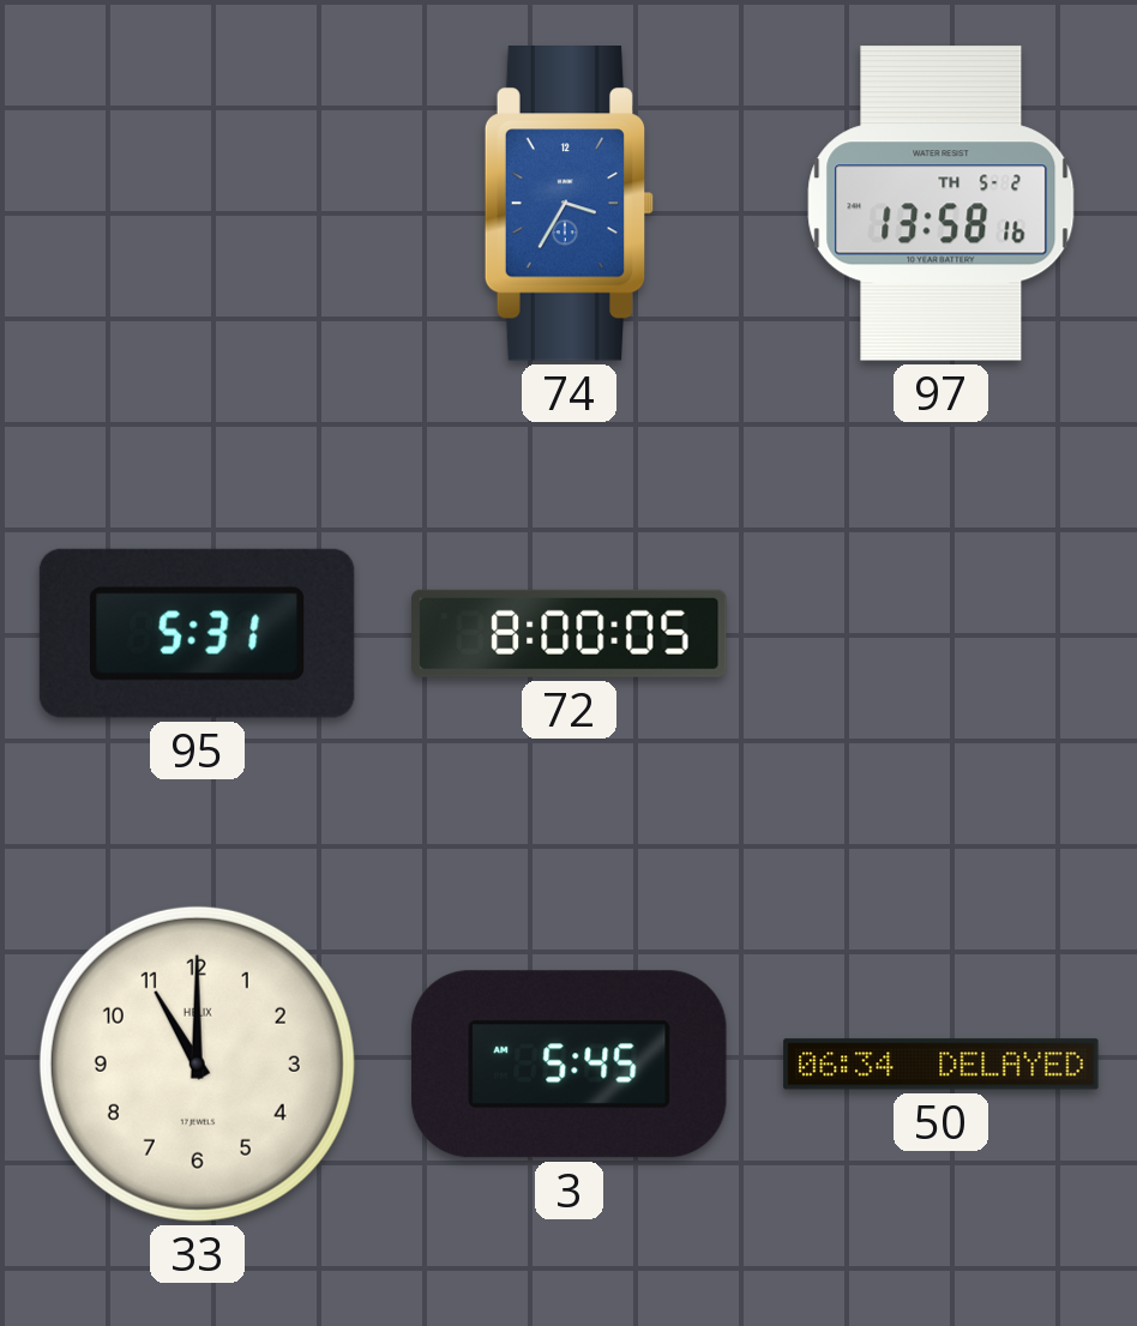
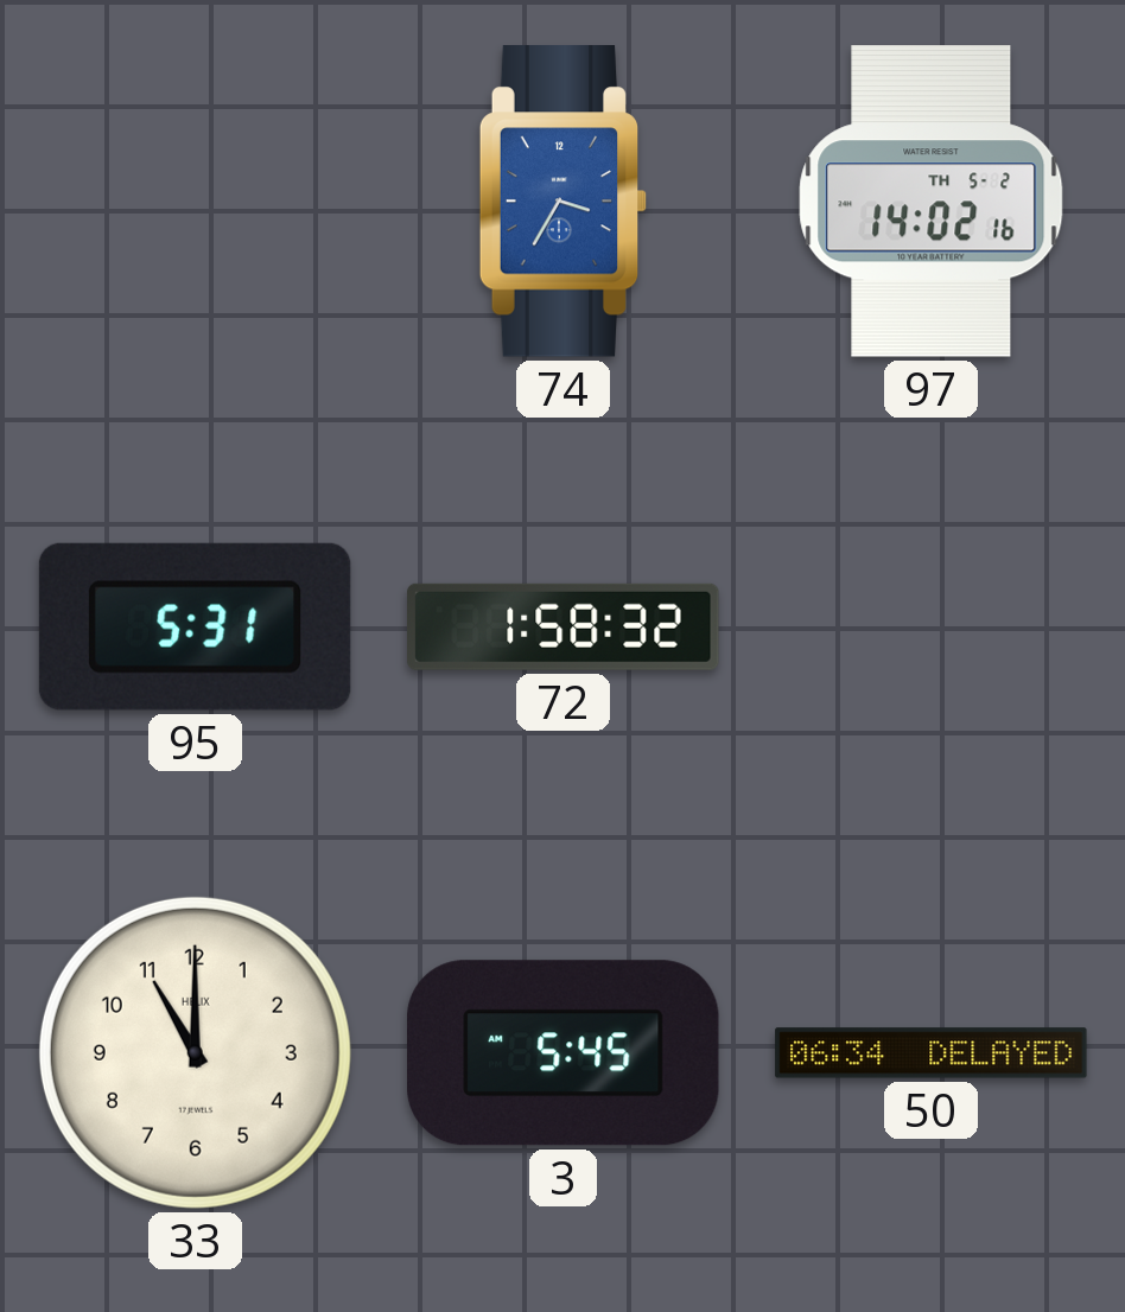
97: 13:58 -> 14:02
72: 8:00 -> 1:58
